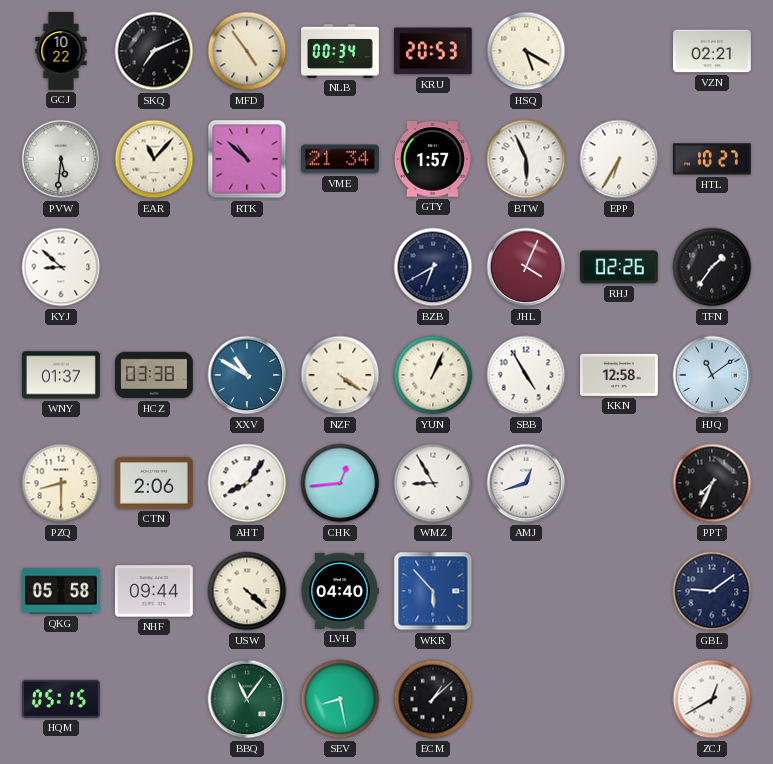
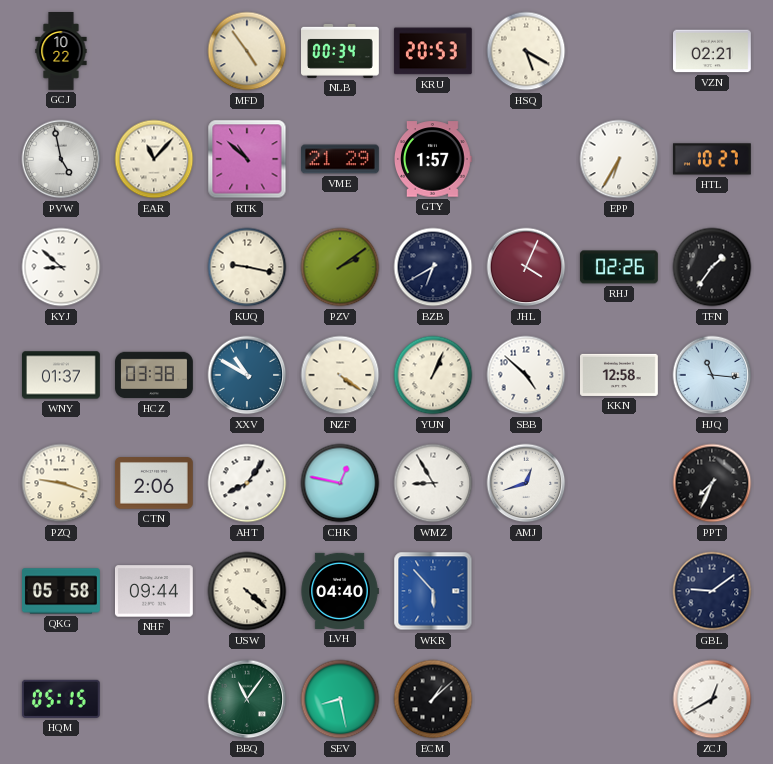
SKQ: 7:11 -> none
PVW: 5:31 -> 4:58
VME: 21:34 -> 21:29
BTW: 5:56 -> none
KUQ: none -> 9:17
PZV: none -> 2:09
SBB: 4:55 -> 4:52
HJQ: 11:09 -> 11:16
PZQ: 8:30 -> 9:18
CHK: 12:44 -> 12:47
